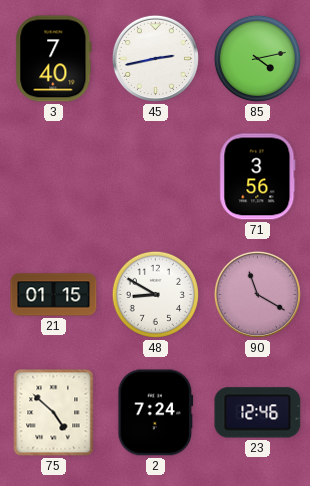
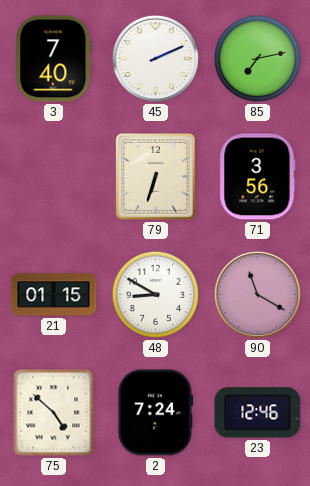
45: 2:43 -> 2:11
85: 4:13 -> 7:13
79: none -> 6:33
